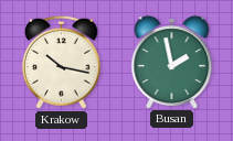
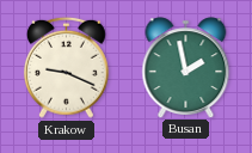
Krakow: 10:17 -> 9:19
